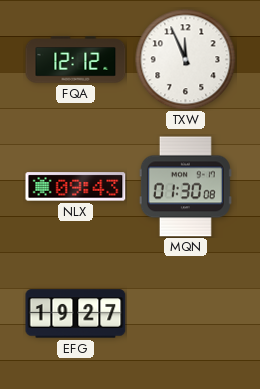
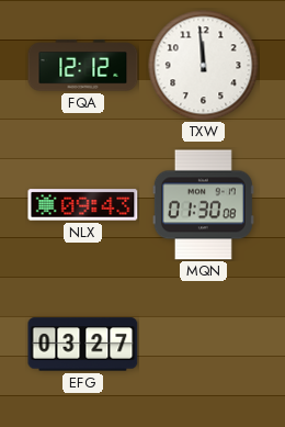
TXW: 11:56 -> 11:59
EFG: 19:27 -> 03:27
